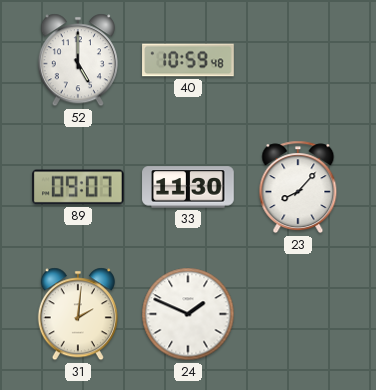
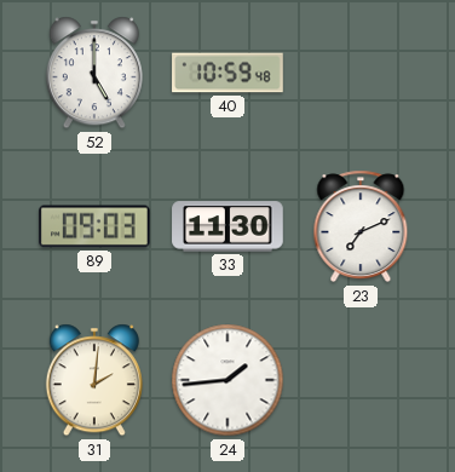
89: 09:07 -> 09:03
23: 8:07 -> 7:11
24: 1:49 -> 1:44
